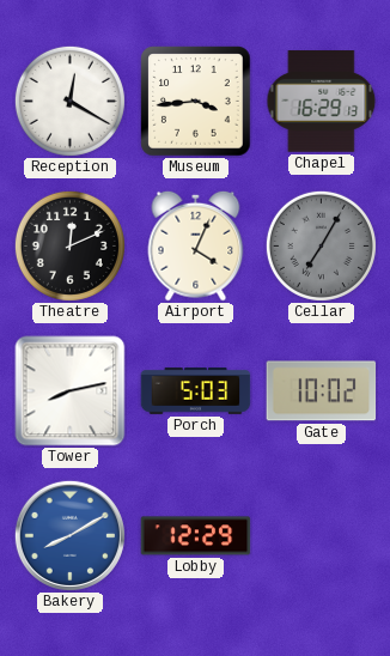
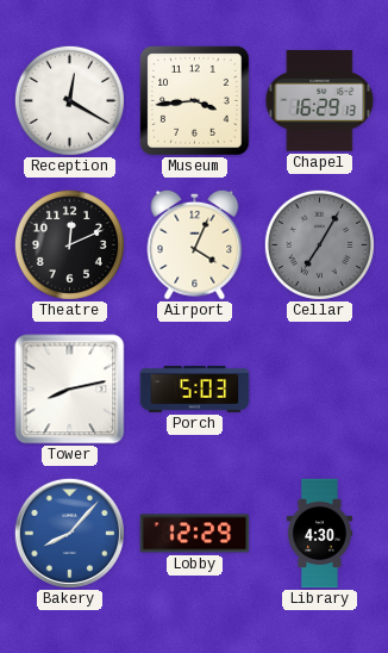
Gate: 10:02 -> none
Bakery: 8:10 -> 8:07
Library: none -> 4:30
